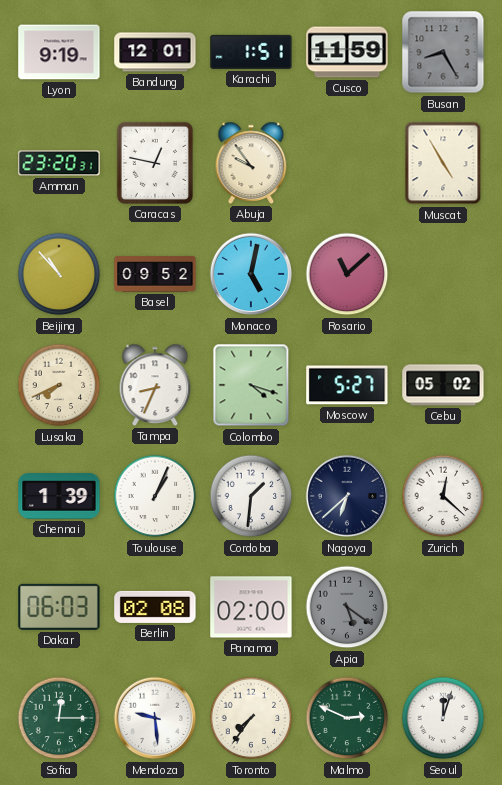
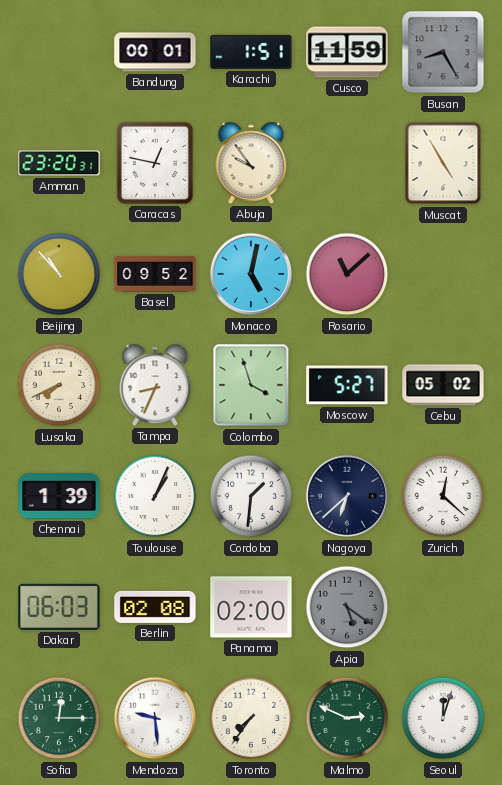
Lyon: 9:19 -> none
Bandung: 12:01 -> 00:01
Colombo: 4:18 -> 3:57
